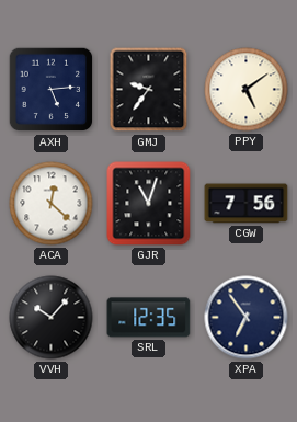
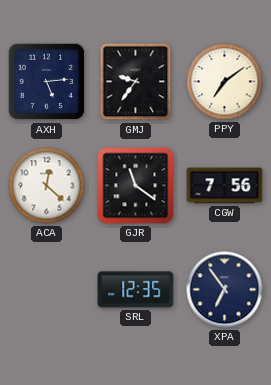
PPY: 5:09 -> 7:09
GJR: 11:03 -> 11:21
VVH: 10:07 -> none
